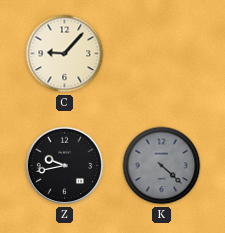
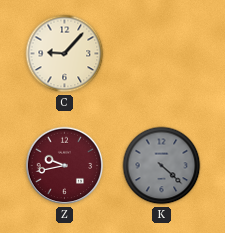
Z dial: black -> burgundy
